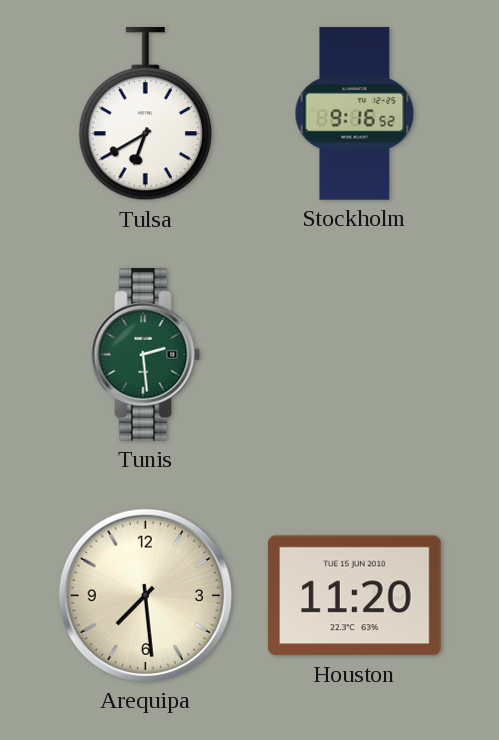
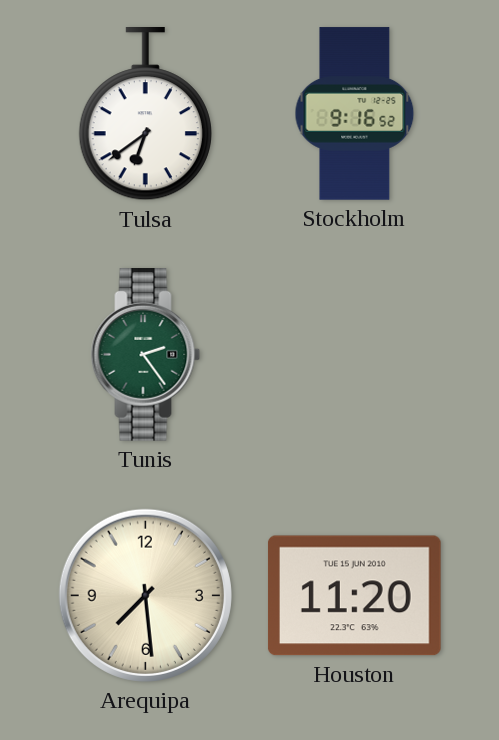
Tulsa: 6:40 -> 6:39
Tunis: 2:29 -> 2:24
